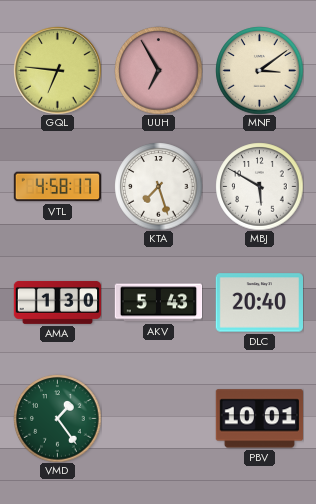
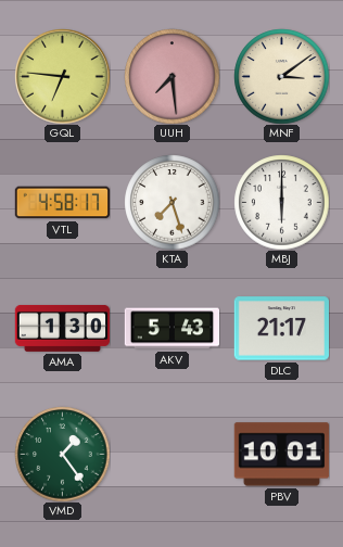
UUH: 6:55 -> 7:29
MBJ: 5:50 -> 6:00
DLC: 20:40 -> 21:17
